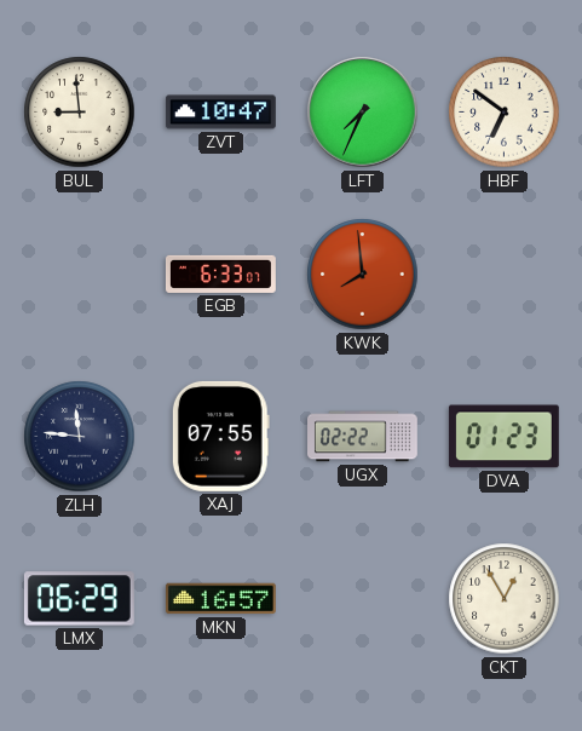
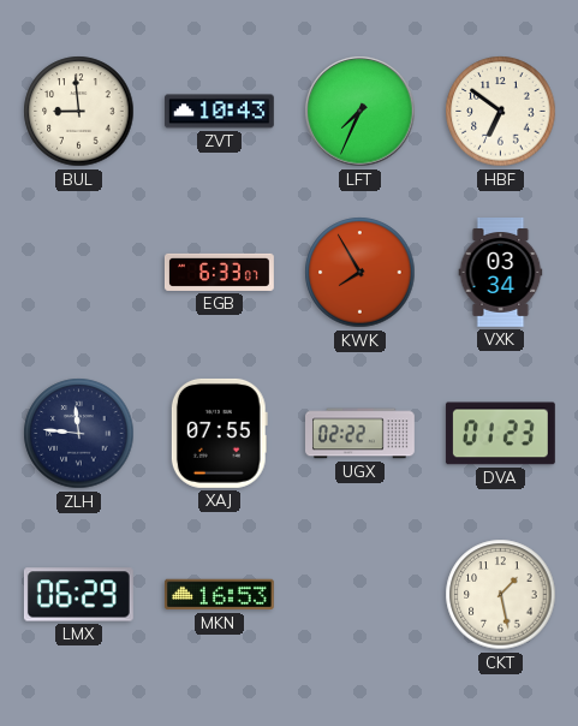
ZVT: 10:47 -> 10:43
KWK: 7:59 -> 7:55
VXK: none -> 03:34
MKN: 16:57 -> 16:53
CKT: 12:55 -> 1:28
